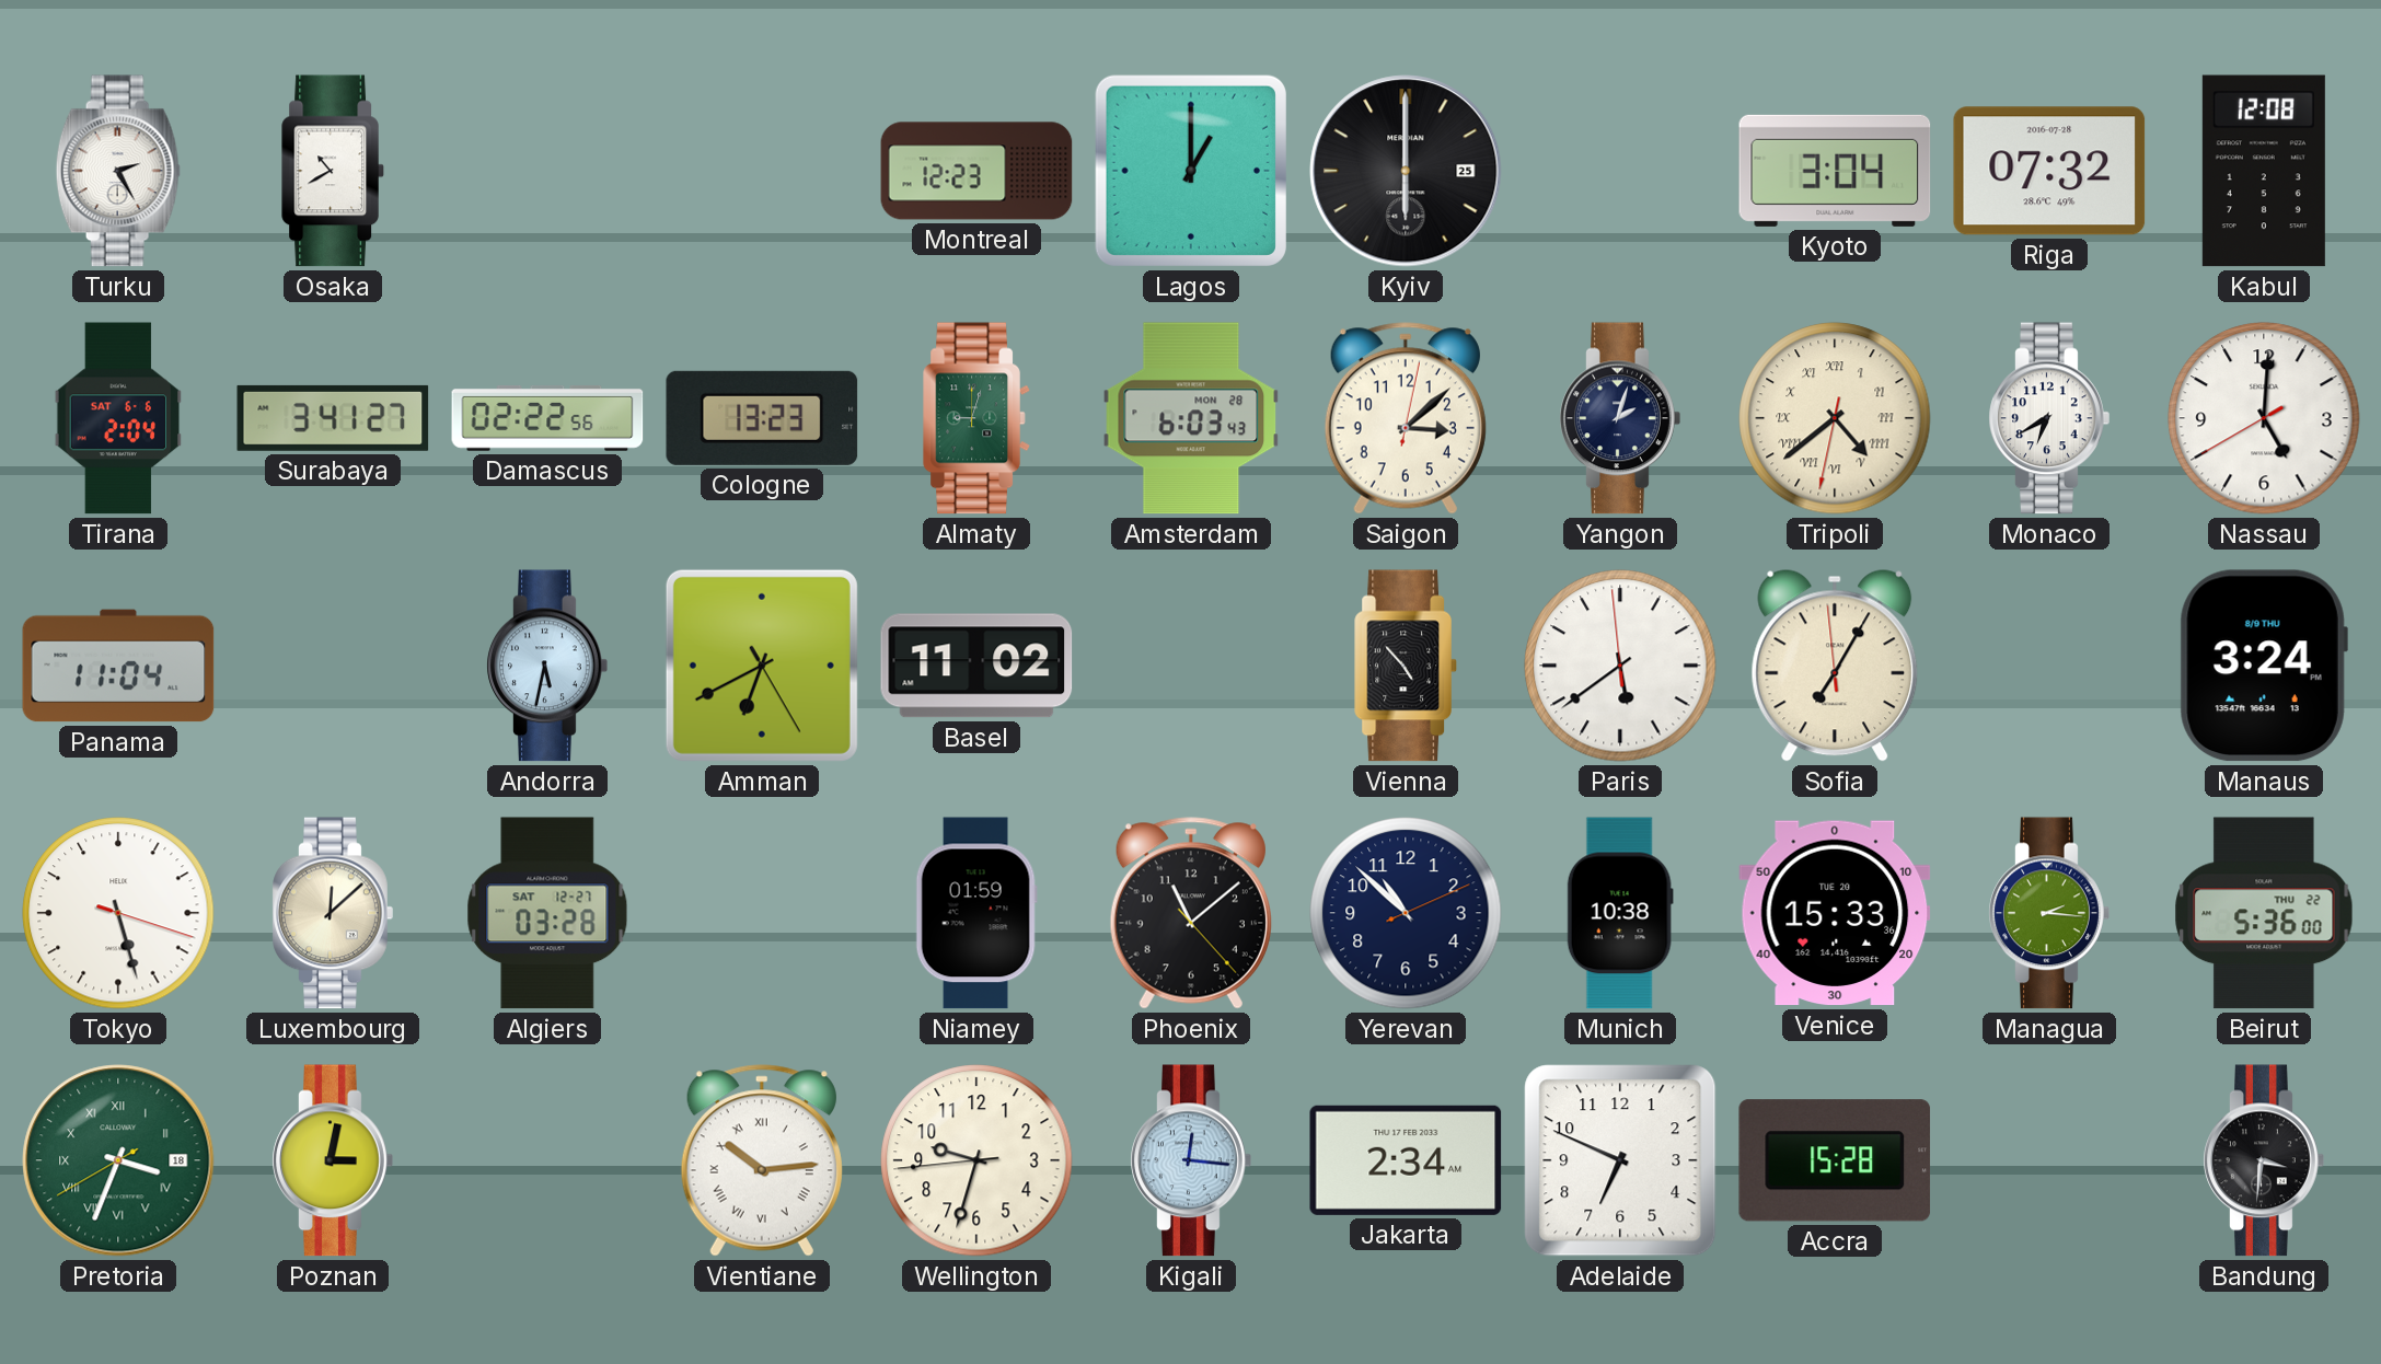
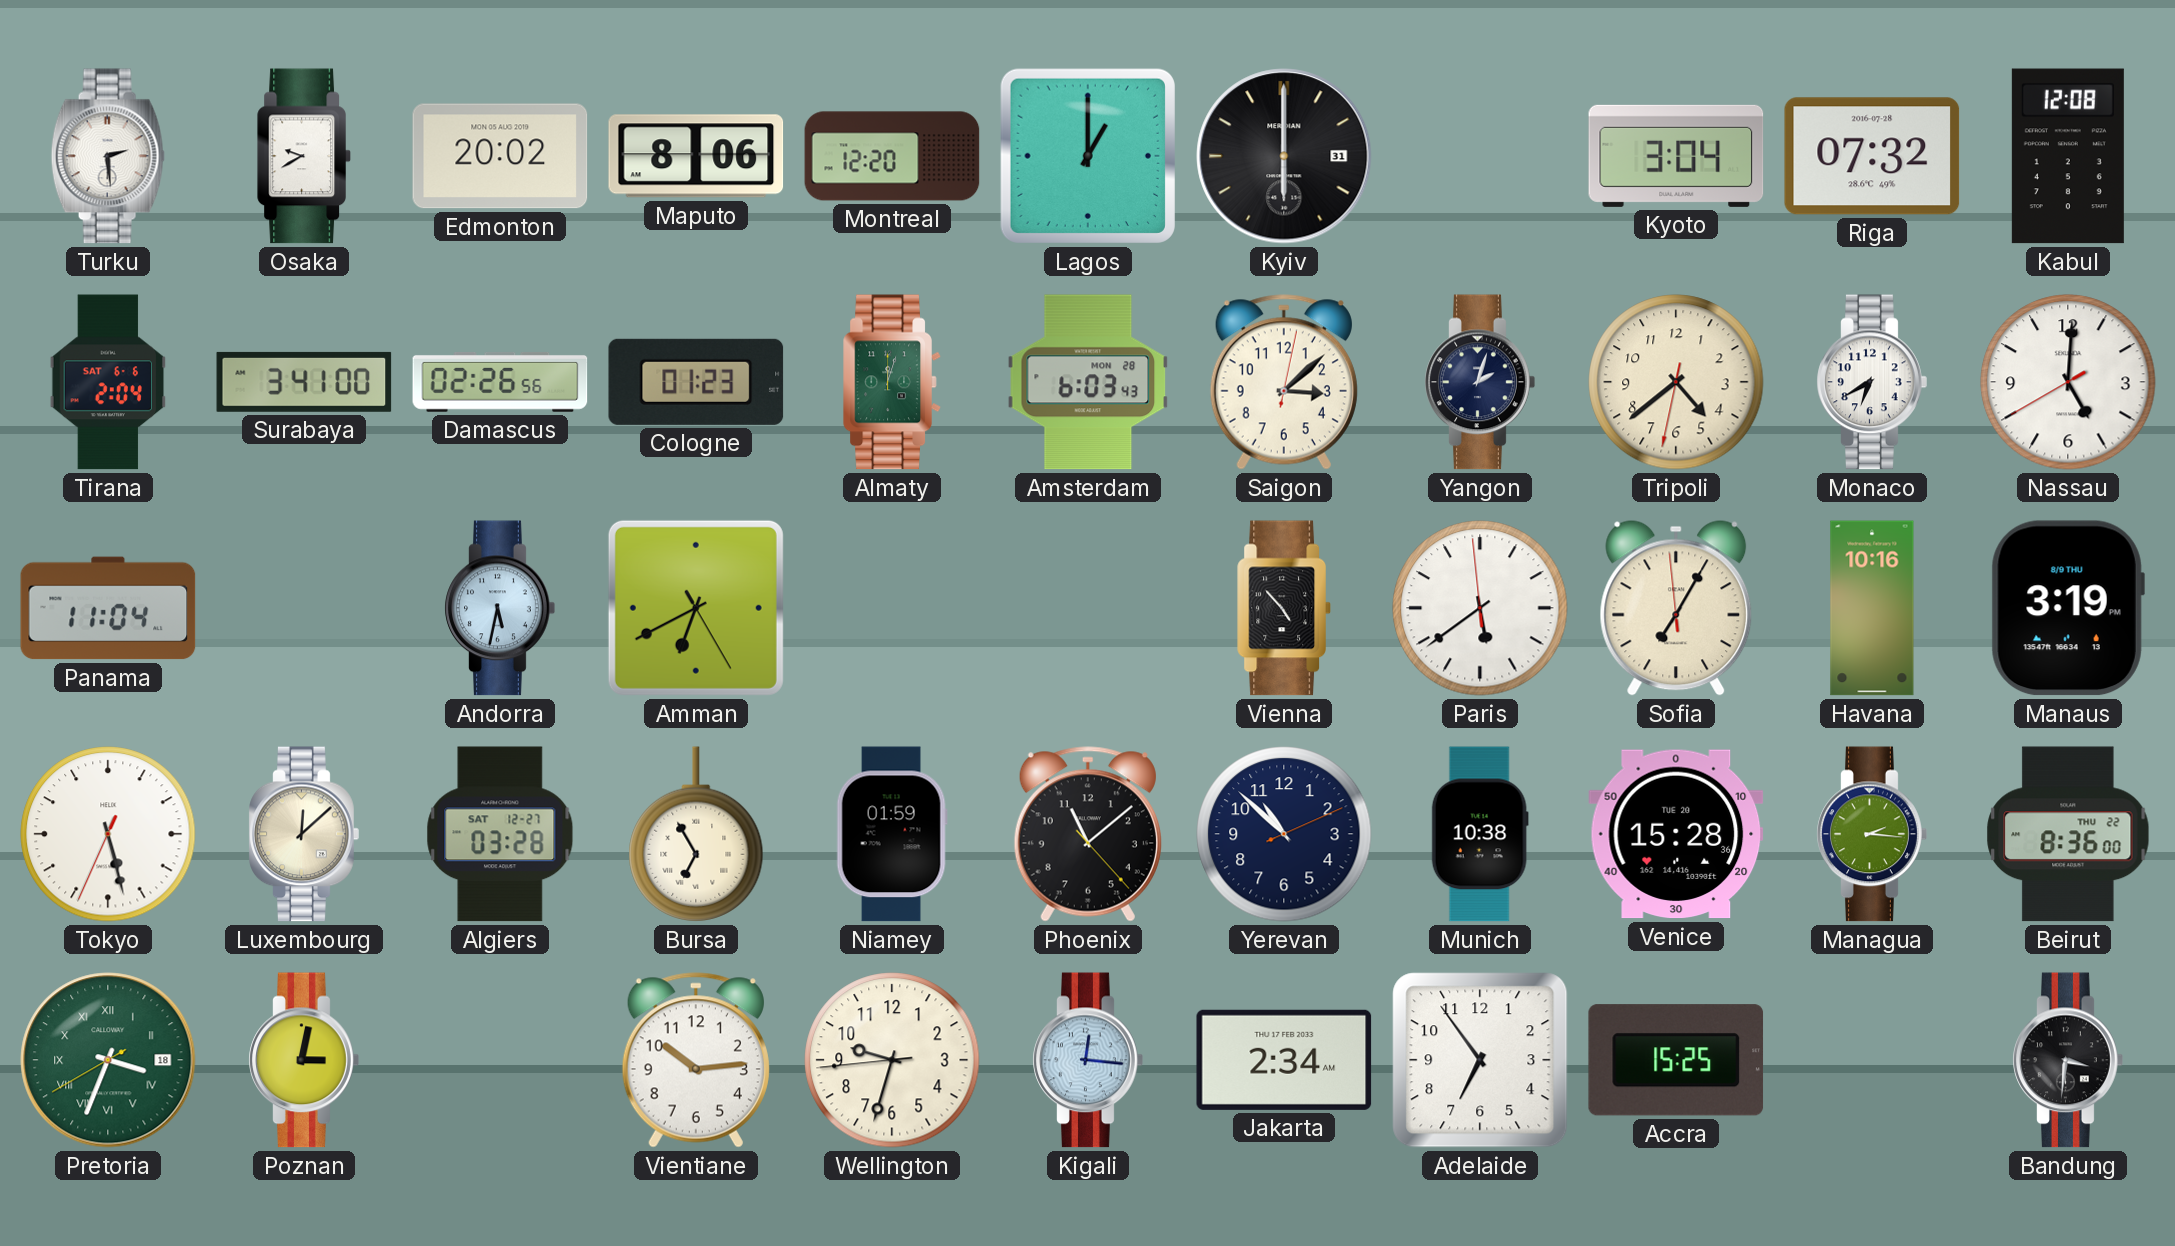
Turku: 2:25 -> 2:29
Osaka: 10:40 -> 9:40
Edmonton: none -> 20:02
Maputo: none -> 8:06
Montreal: 12:23 -> 12:20
Kyiv date: 25 -> 31
Surabaya: 3:41:27 -> 3:41:00
Damascus: 02:22 -> 02:26
Cologne: 13:23 -> 01:23
Almaty: 9:03 -> 12:03
Tripoli numerals: Roman -> Arabic
Basel: 11:02 -> none
Havana: none -> 10:16
Manaus: 3:24 -> 3:19
Tokyo: 5:27:18 -> 5:27:34
Bursa: none -> 6:55
Venice: 15:33 -> 15:28
Beirut: 5:36 -> 8:36
Vientiane numerals: Roman -> Arabic
Adelaide: 6:49 -> 6:54
Accra: 15:28 -> 15:25
